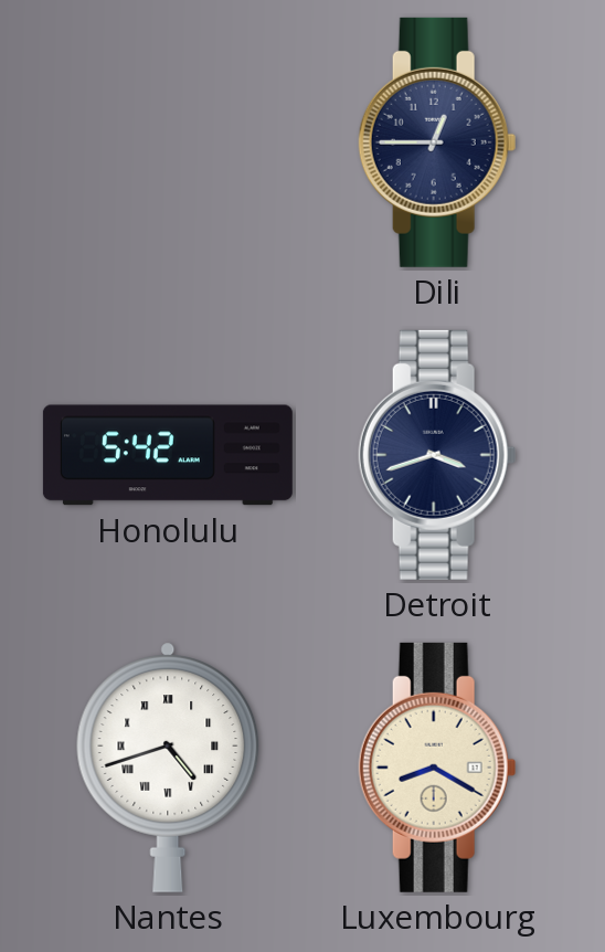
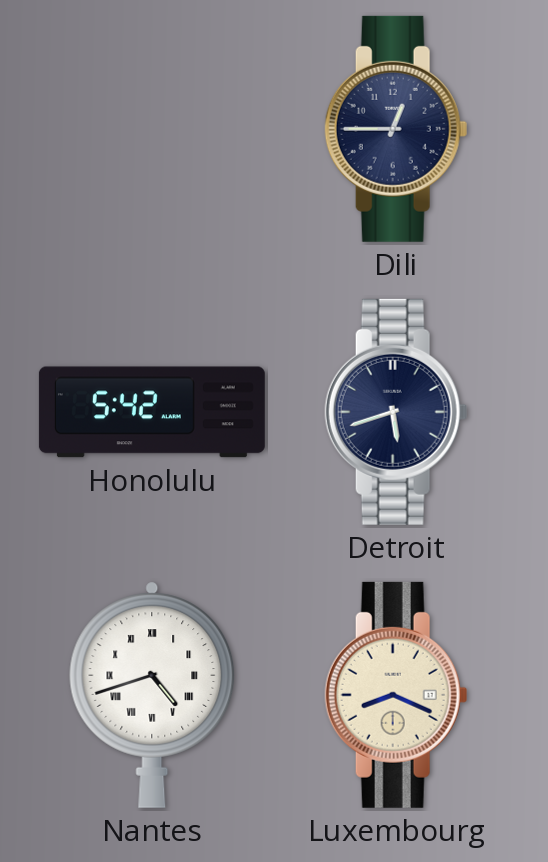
Detroit: 3:42 -> 5:42
Luxembourg: 8:20 -> 8:19
